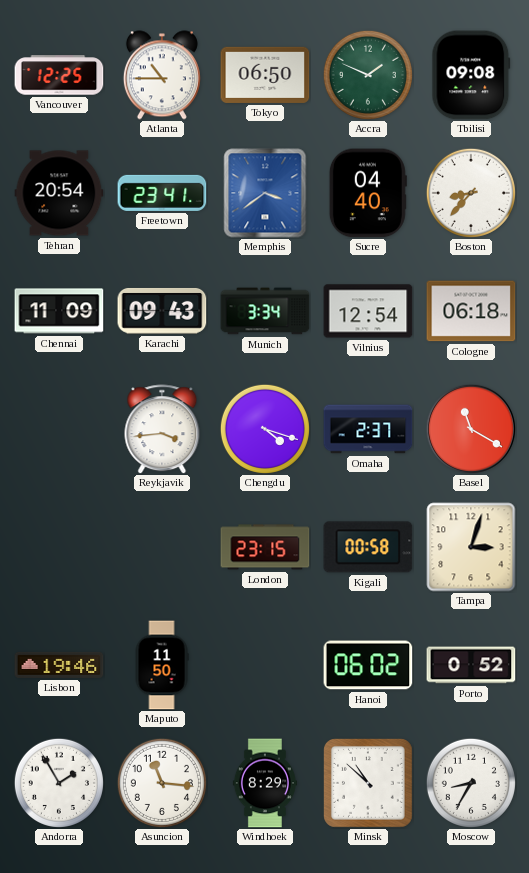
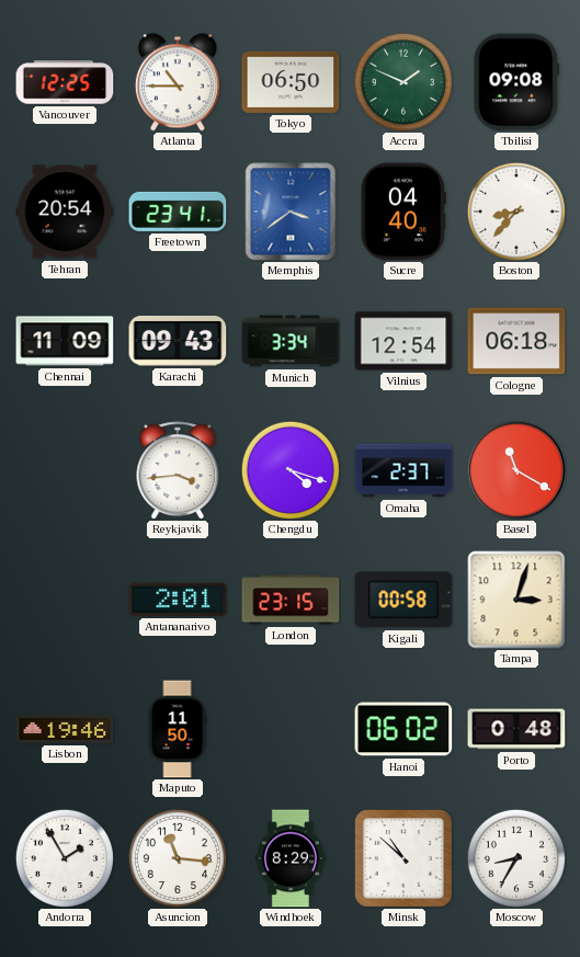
Antananarivo: none -> 2:01
Porto: 0:52 -> 0:48
